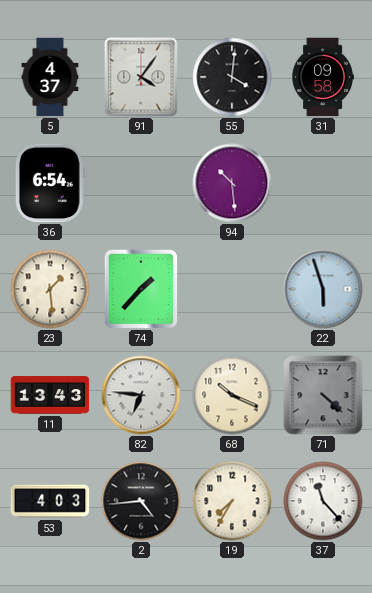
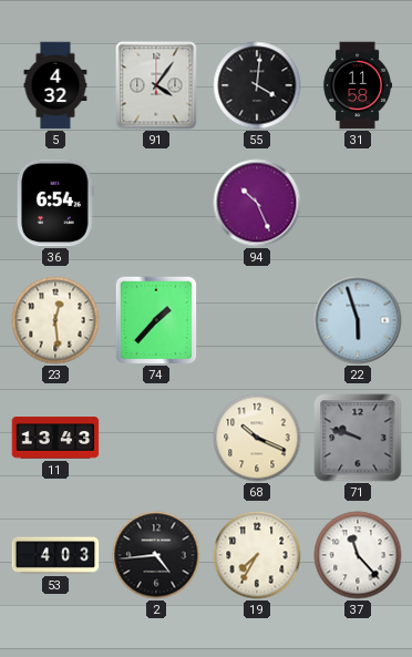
5: 4:37 -> 4:32
31: 09:58 -> 11:58
94: 10:29 -> 10:26
23: 1:29 -> 12:29
82: 6:46 -> none
71: 4:22 -> 9:48
